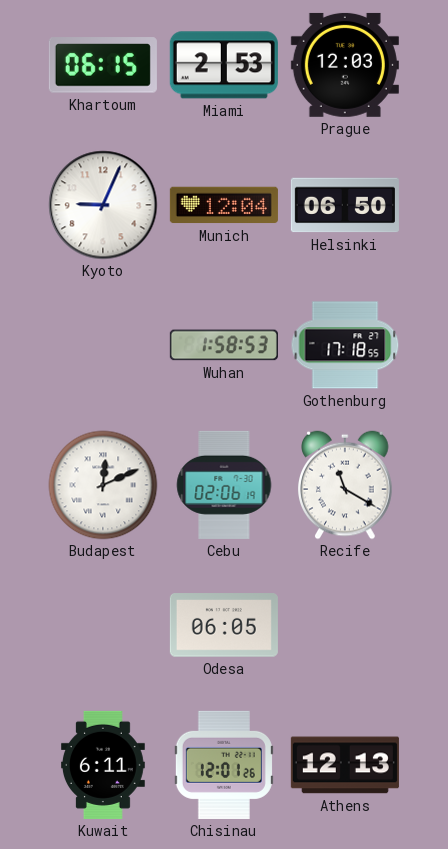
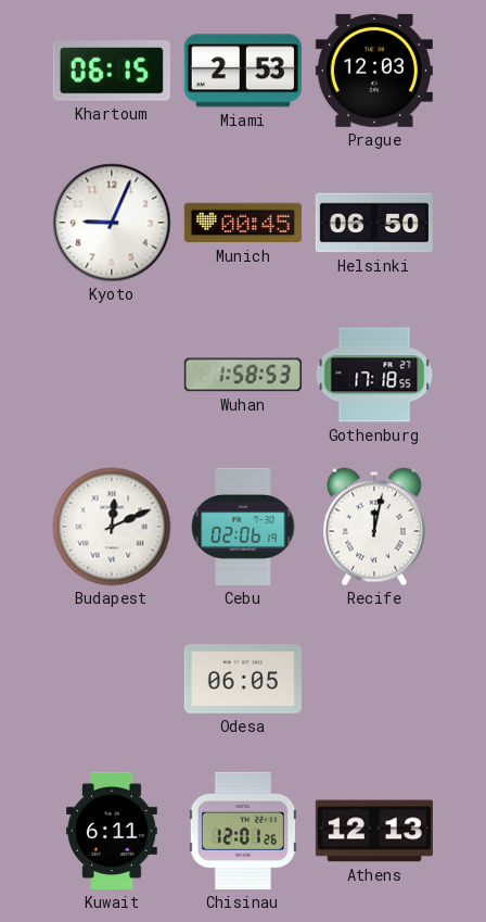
Munich: 12:04 -> 00:45
Recife: 11:20 -> 12:02
